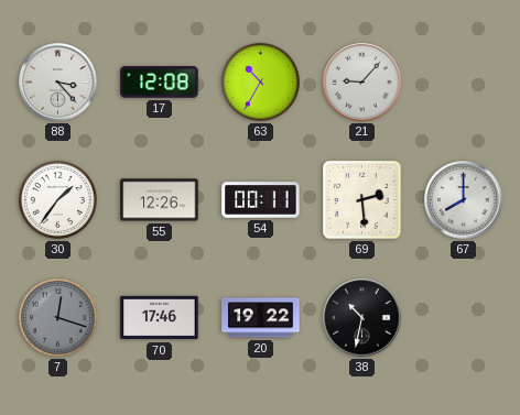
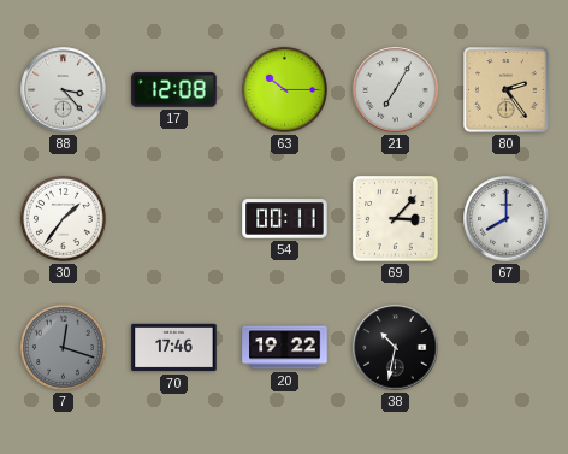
63: 10:35 -> 10:15
21: 9:07 -> 7:05
80: none -> 2:24
55: 12:26 -> none
69: 2:29 -> 3:07
